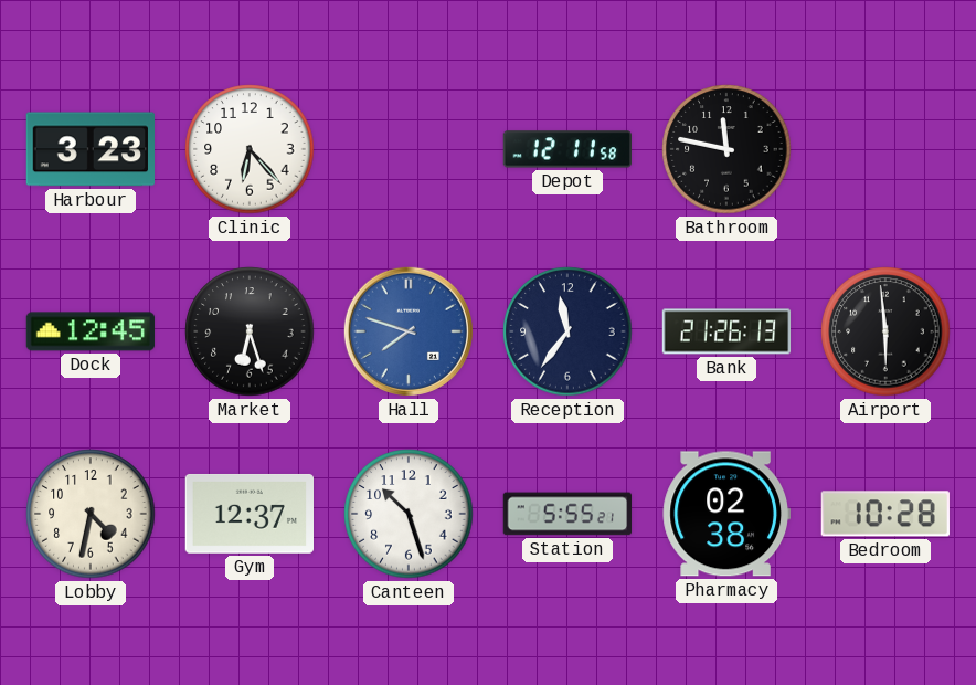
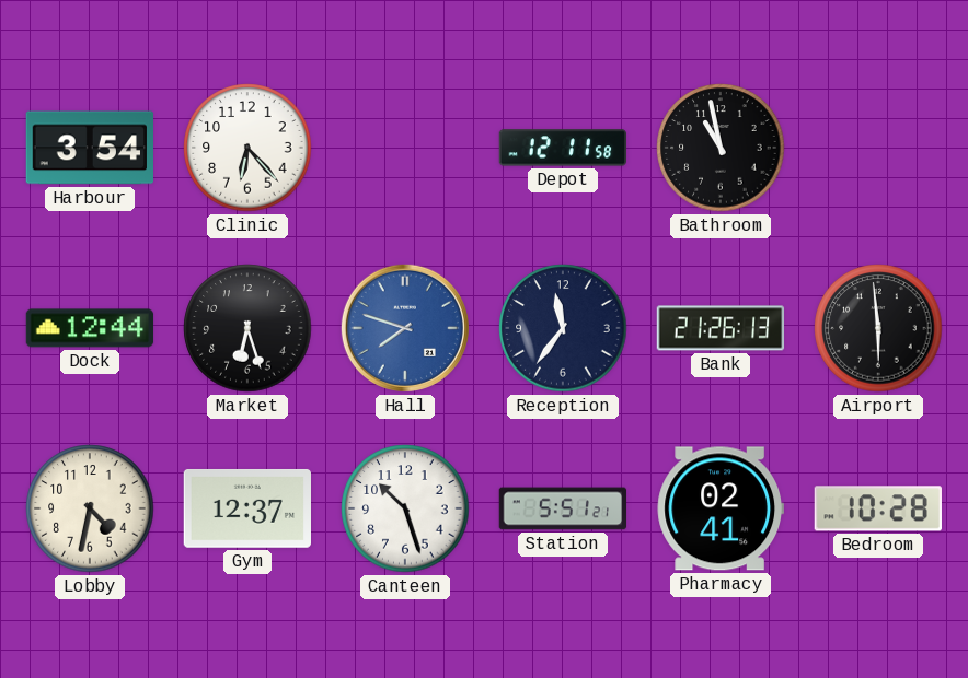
Harbour: 3:23 -> 3:54
Bathroom: 11:47 -> 10:58
Dock: 12:45 -> 12:44
Station: 5:55 -> 5:51
Pharmacy: 02:38 -> 02:41
